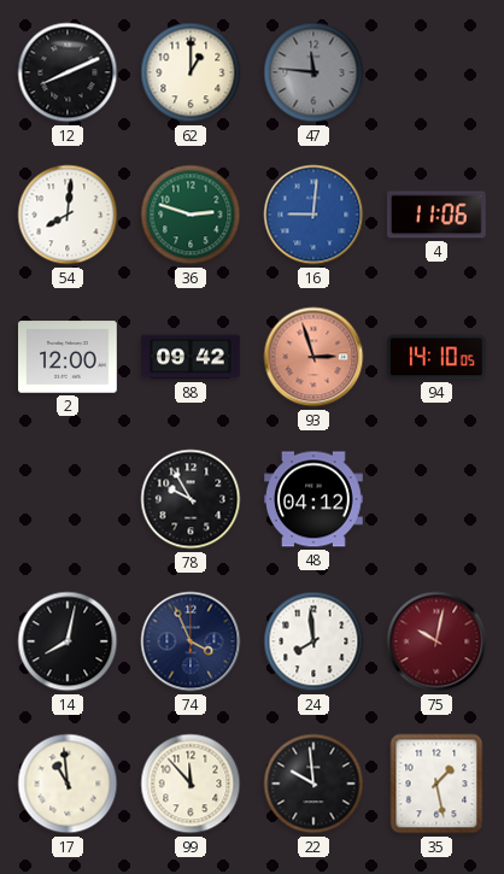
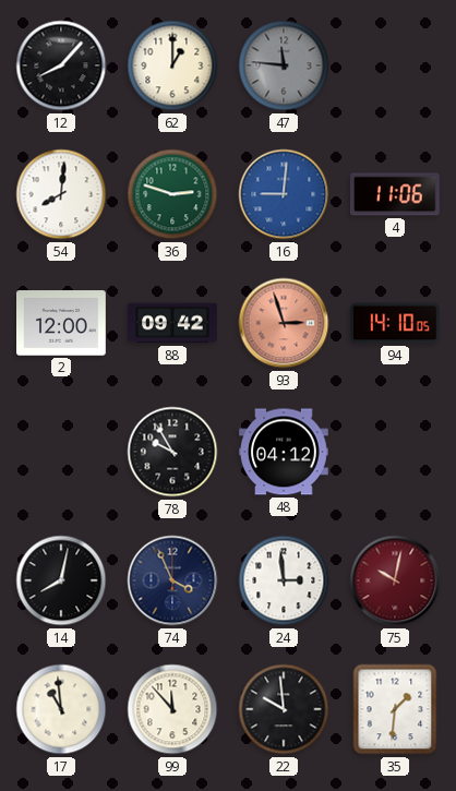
12: 8:11 -> 8:07
24: 7:59 -> 2:59
35: 1:28 -> 1:31
